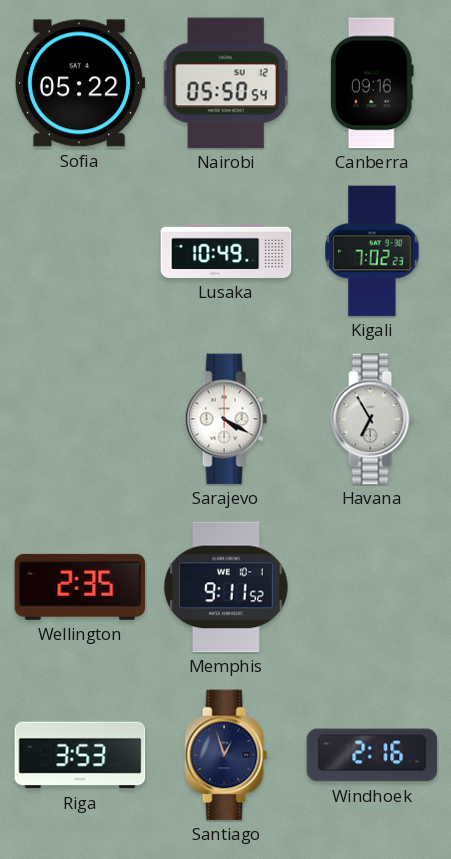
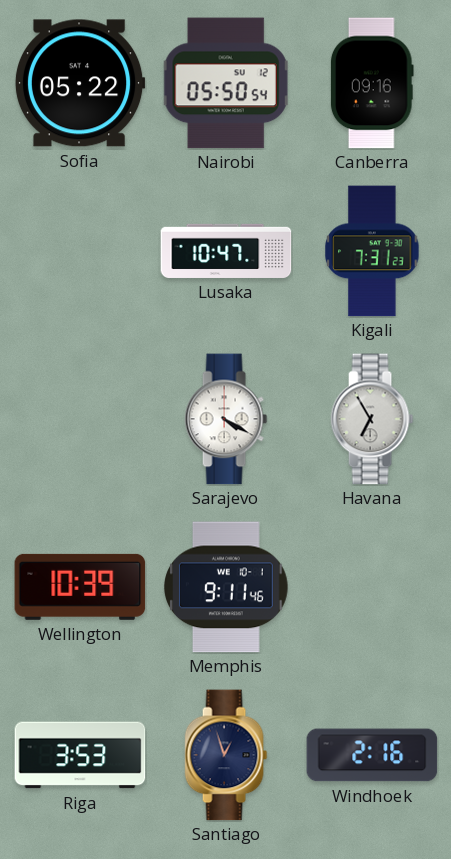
Lusaka: 10:49 -> 10:47
Kigali: 7:02 -> 7:31
Wellington: 2:35 -> 10:39
Memphis: 9:11:52 -> 9:11:46
